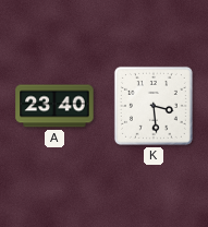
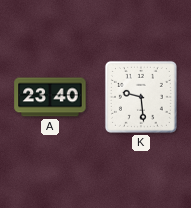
K: 3:29 -> 9:29
